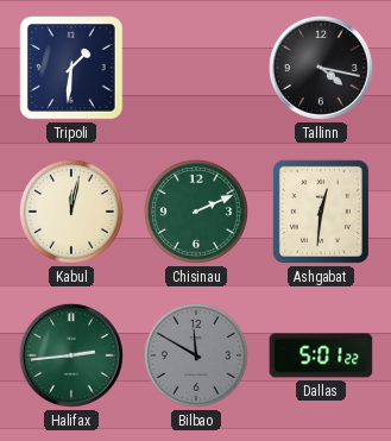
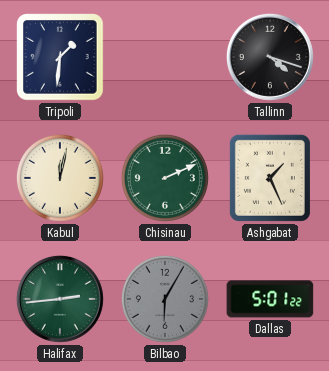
Tallinn: 4:17 -> 4:18
Ashgabat: 12:31 -> 1:26
Bilbao: 11:50 -> 6:05
